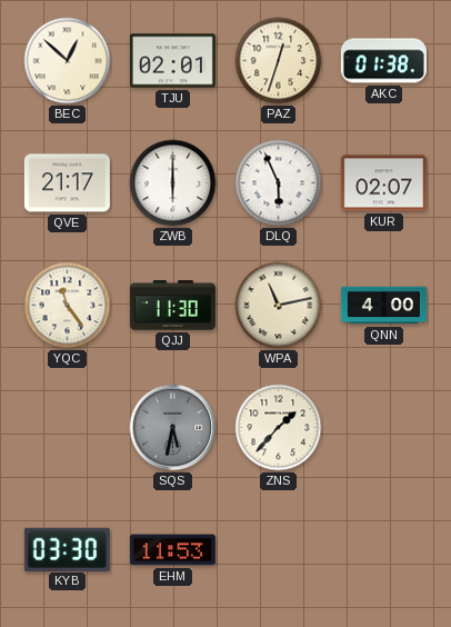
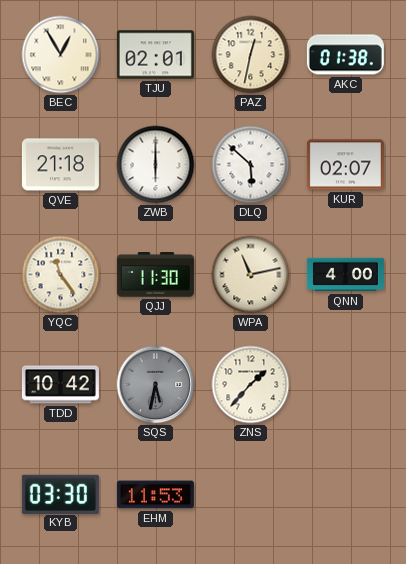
BEC: 12:52 -> 12:55
PAZ: 12:33 -> 12:32
QVE: 21:17 -> 21:18
DLQ: 5:56 -> 5:52
TDD: none -> 10:42
